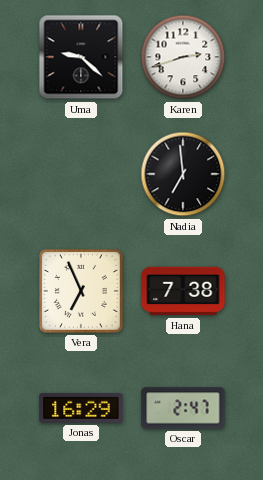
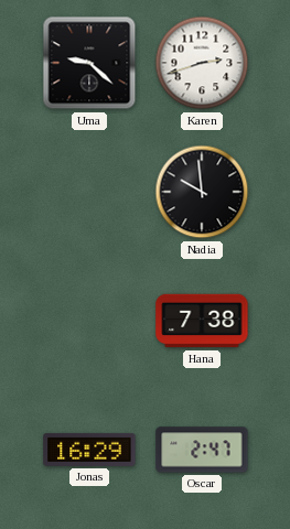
Nadia: 6:59 -> 9:59
Vera: 6:56 -> none
